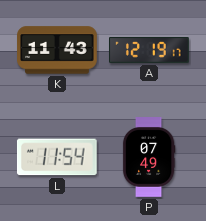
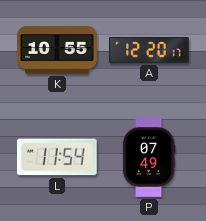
K: 11:43 -> 10:55
A: 12:19 -> 12:20
